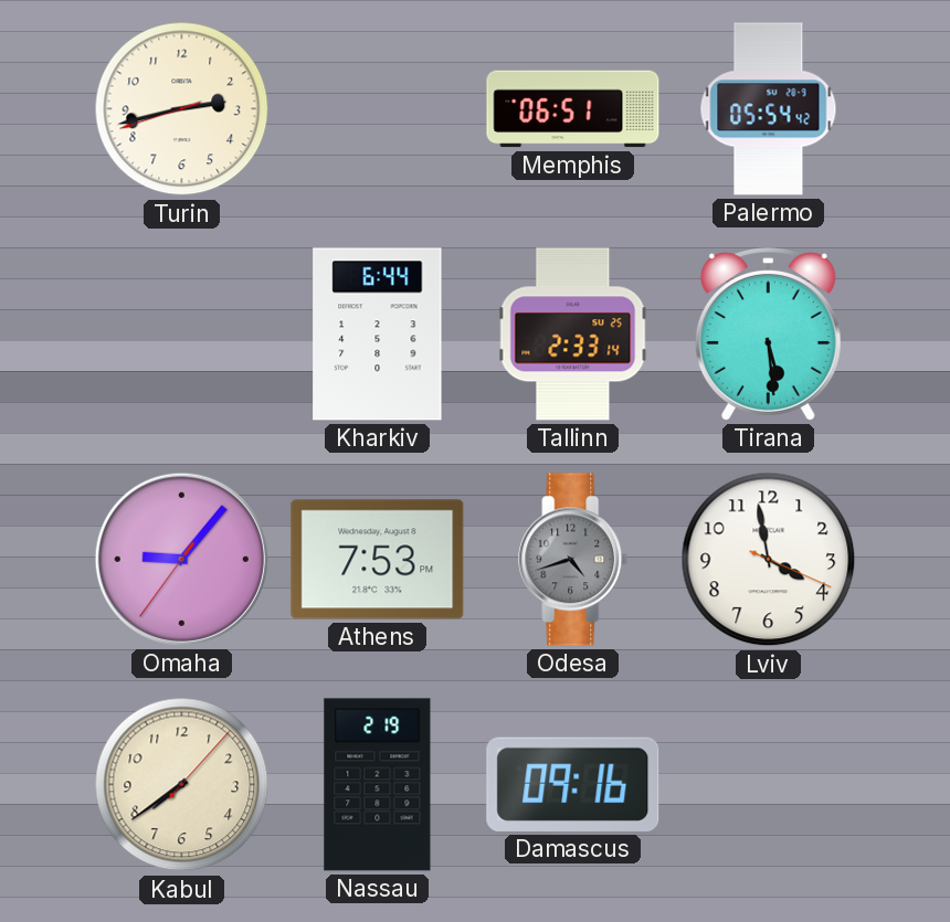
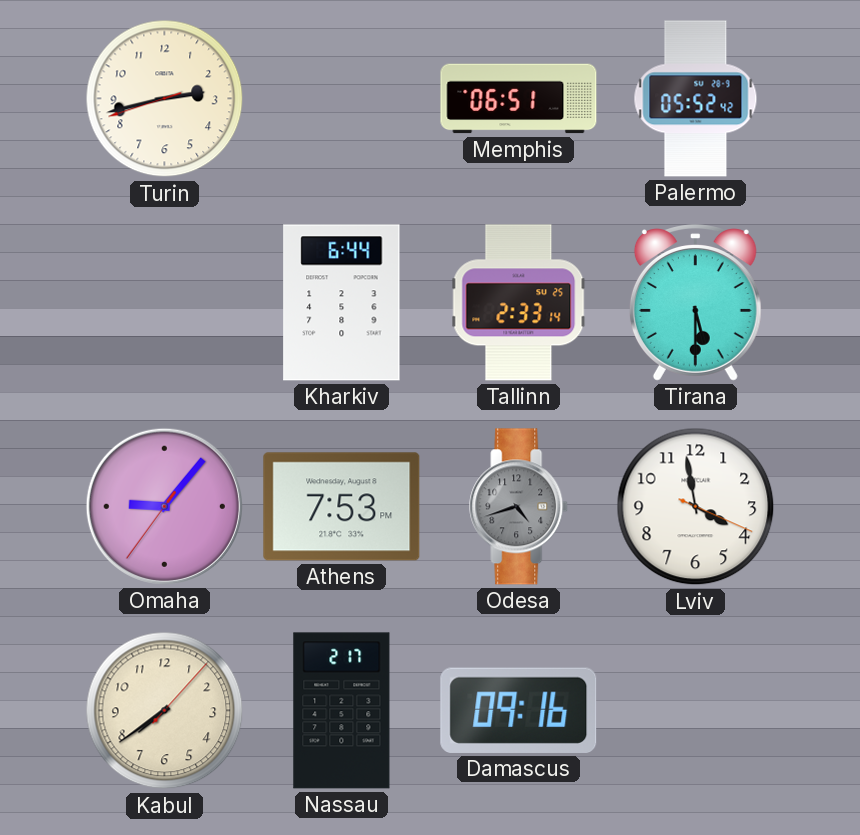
Palermo: 05:54 -> 05:52
Tirana: 5:29 -> 5:30
Nassau: 2:19 -> 2:17
